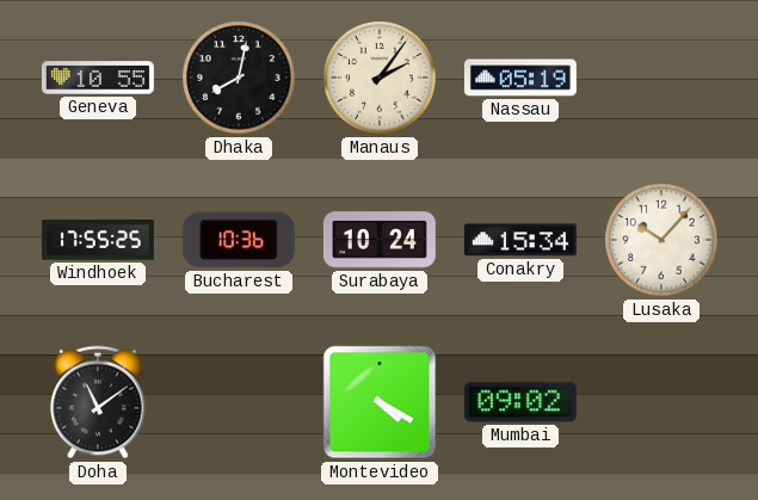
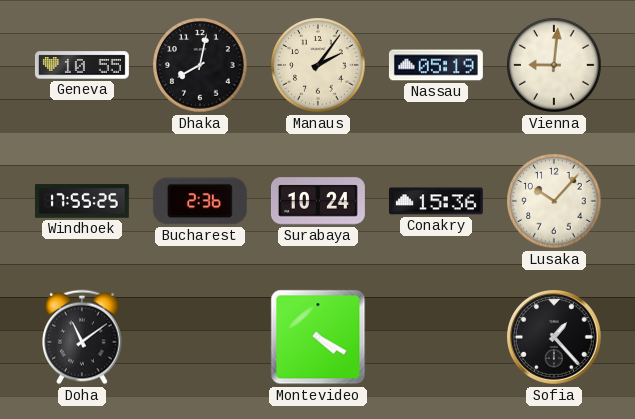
Vienna: none -> 9:01
Bucharest: 10:36 -> 2:36
Conakry: 15:34 -> 15:36
Mumbai: 09:02 -> none
Sofia: none -> 1:23
